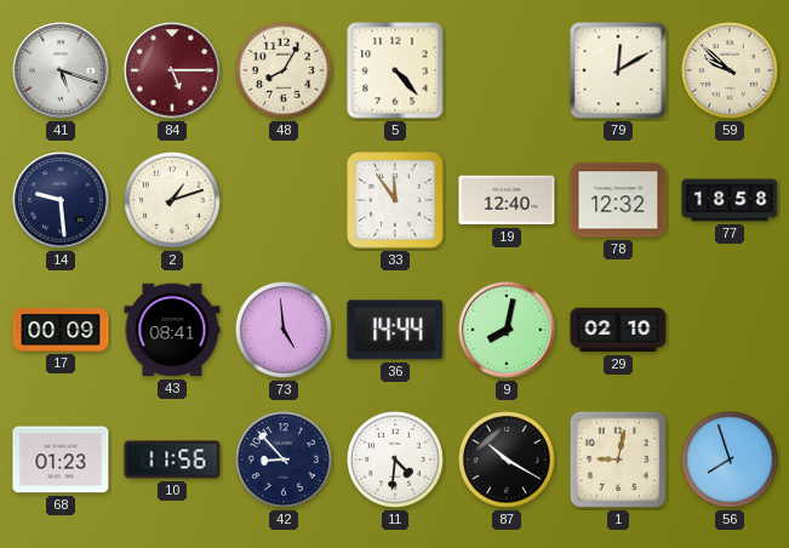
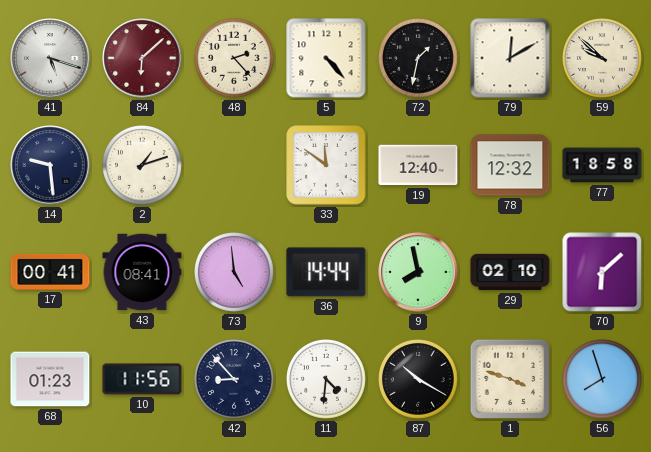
84: 5:15 -> 6:08
48: 8:05 -> 2:23
72: none -> 1:32
33: 11:54 -> 11:51
17: 00:09 -> 00:41
9: 8:02 -> 7:58
70: none -> 6:08
1: 9:02 -> 3:48
